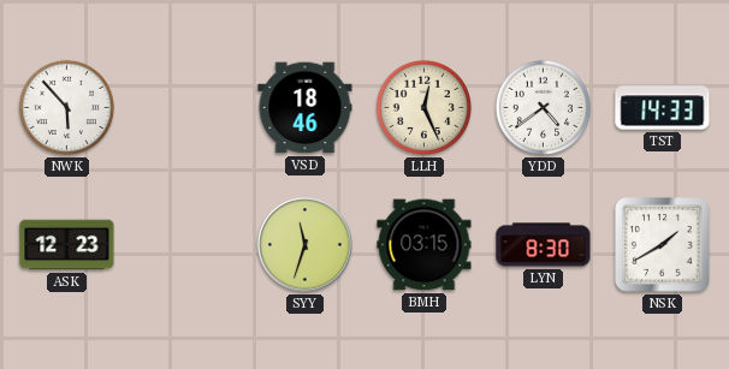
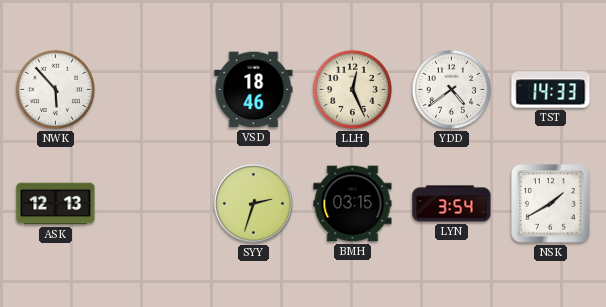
ASK: 12:23 -> 12:13
SYY: 11:33 -> 2:33
LYN: 8:30 -> 3:54
